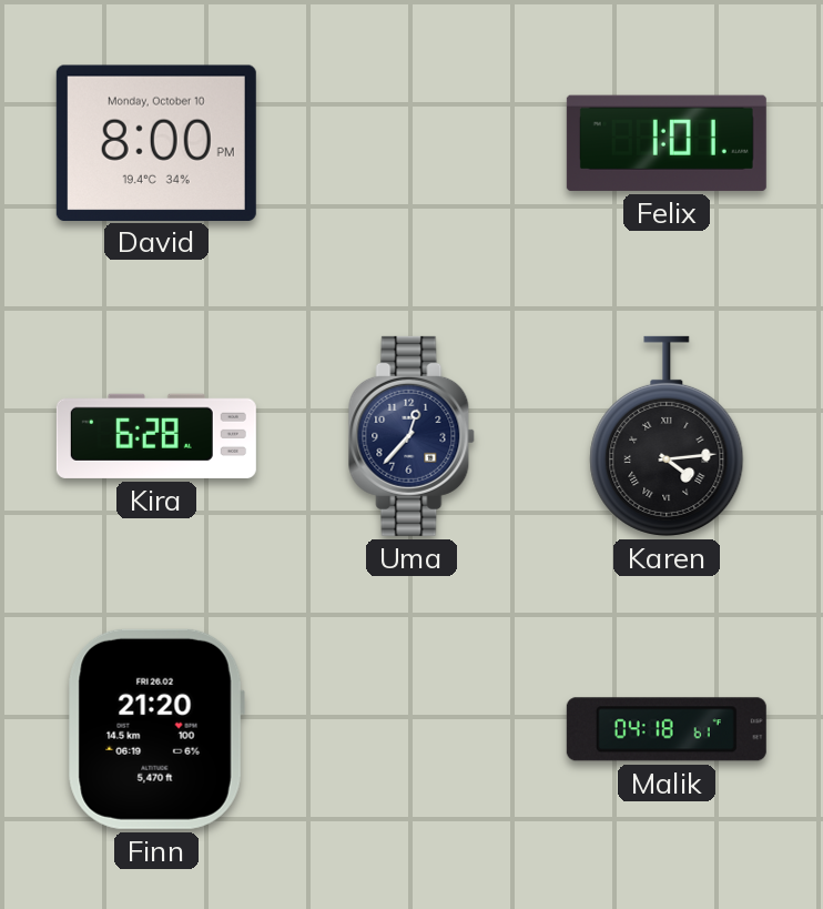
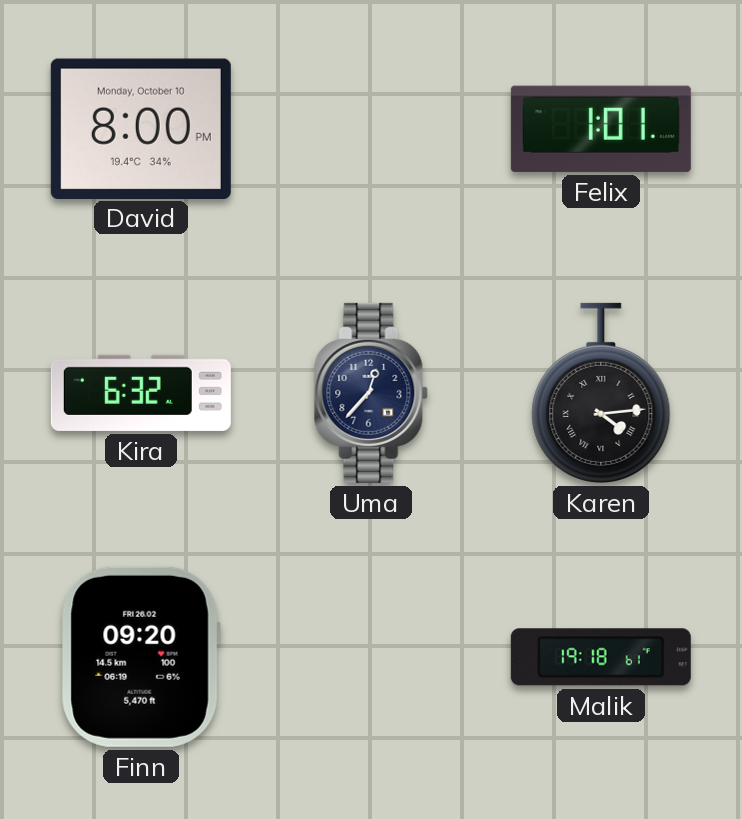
Kira: 6:28 -> 6:32
Finn: 21:20 -> 09:20
Malik: 04:18 -> 19:18
